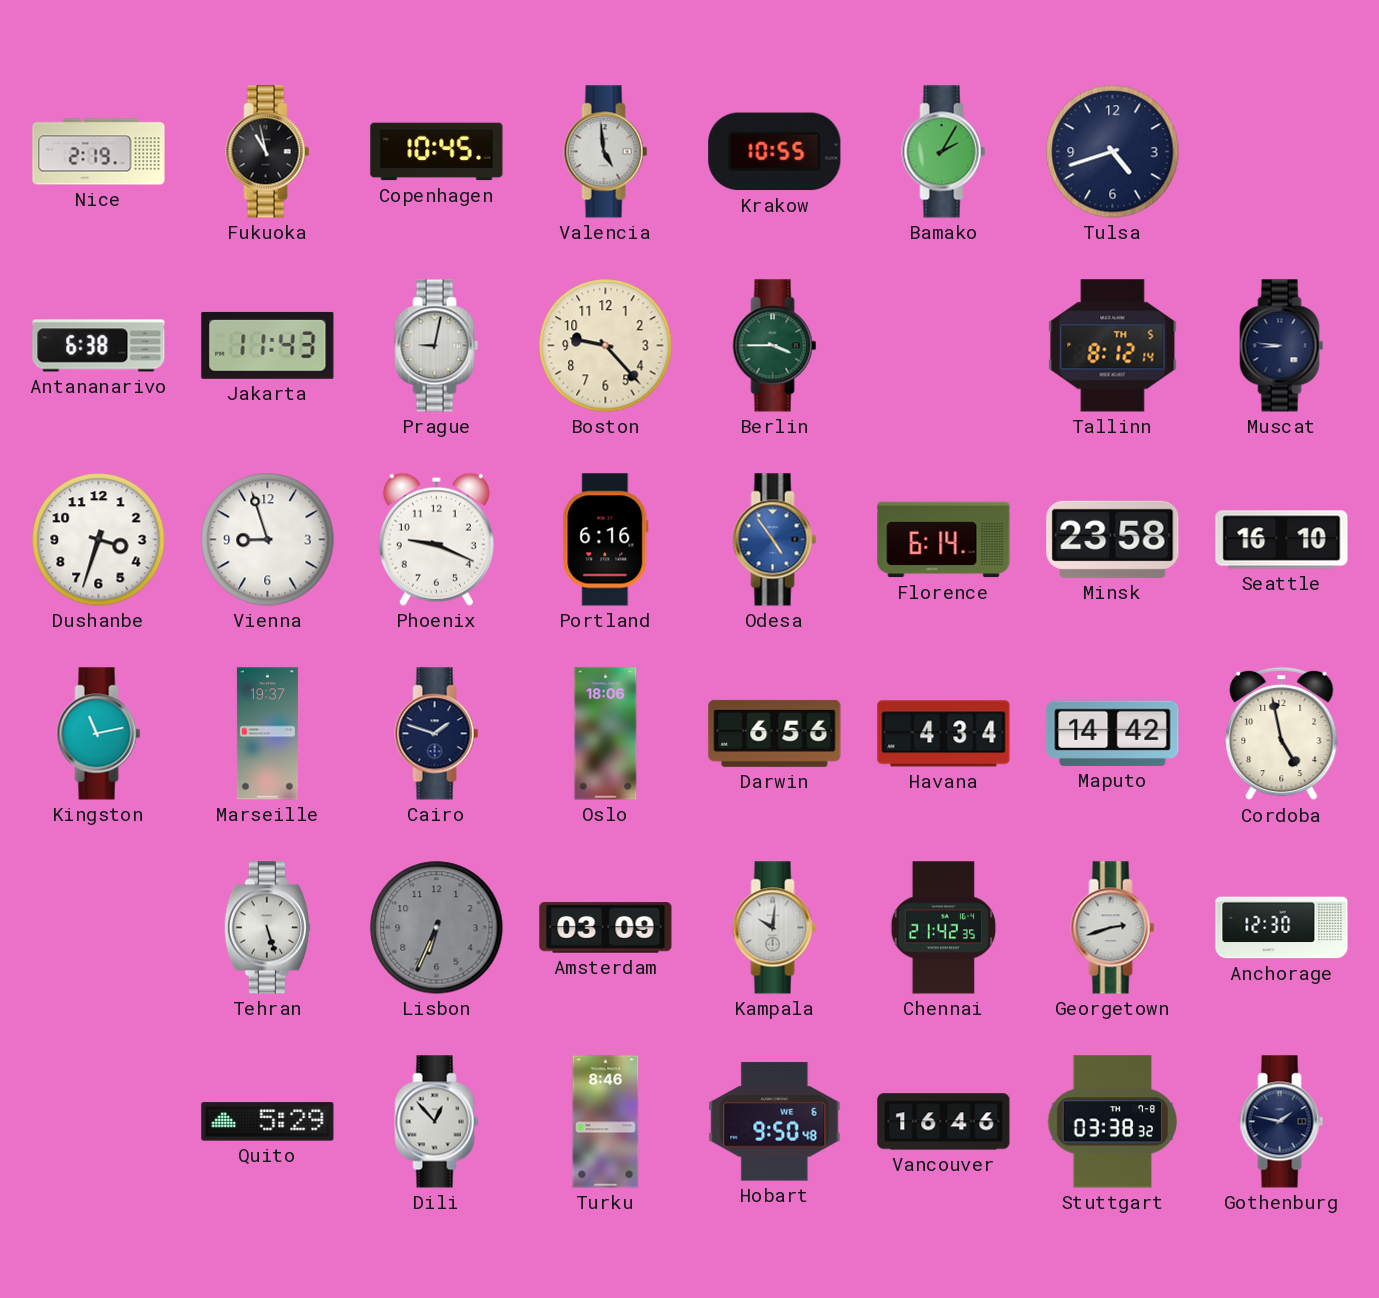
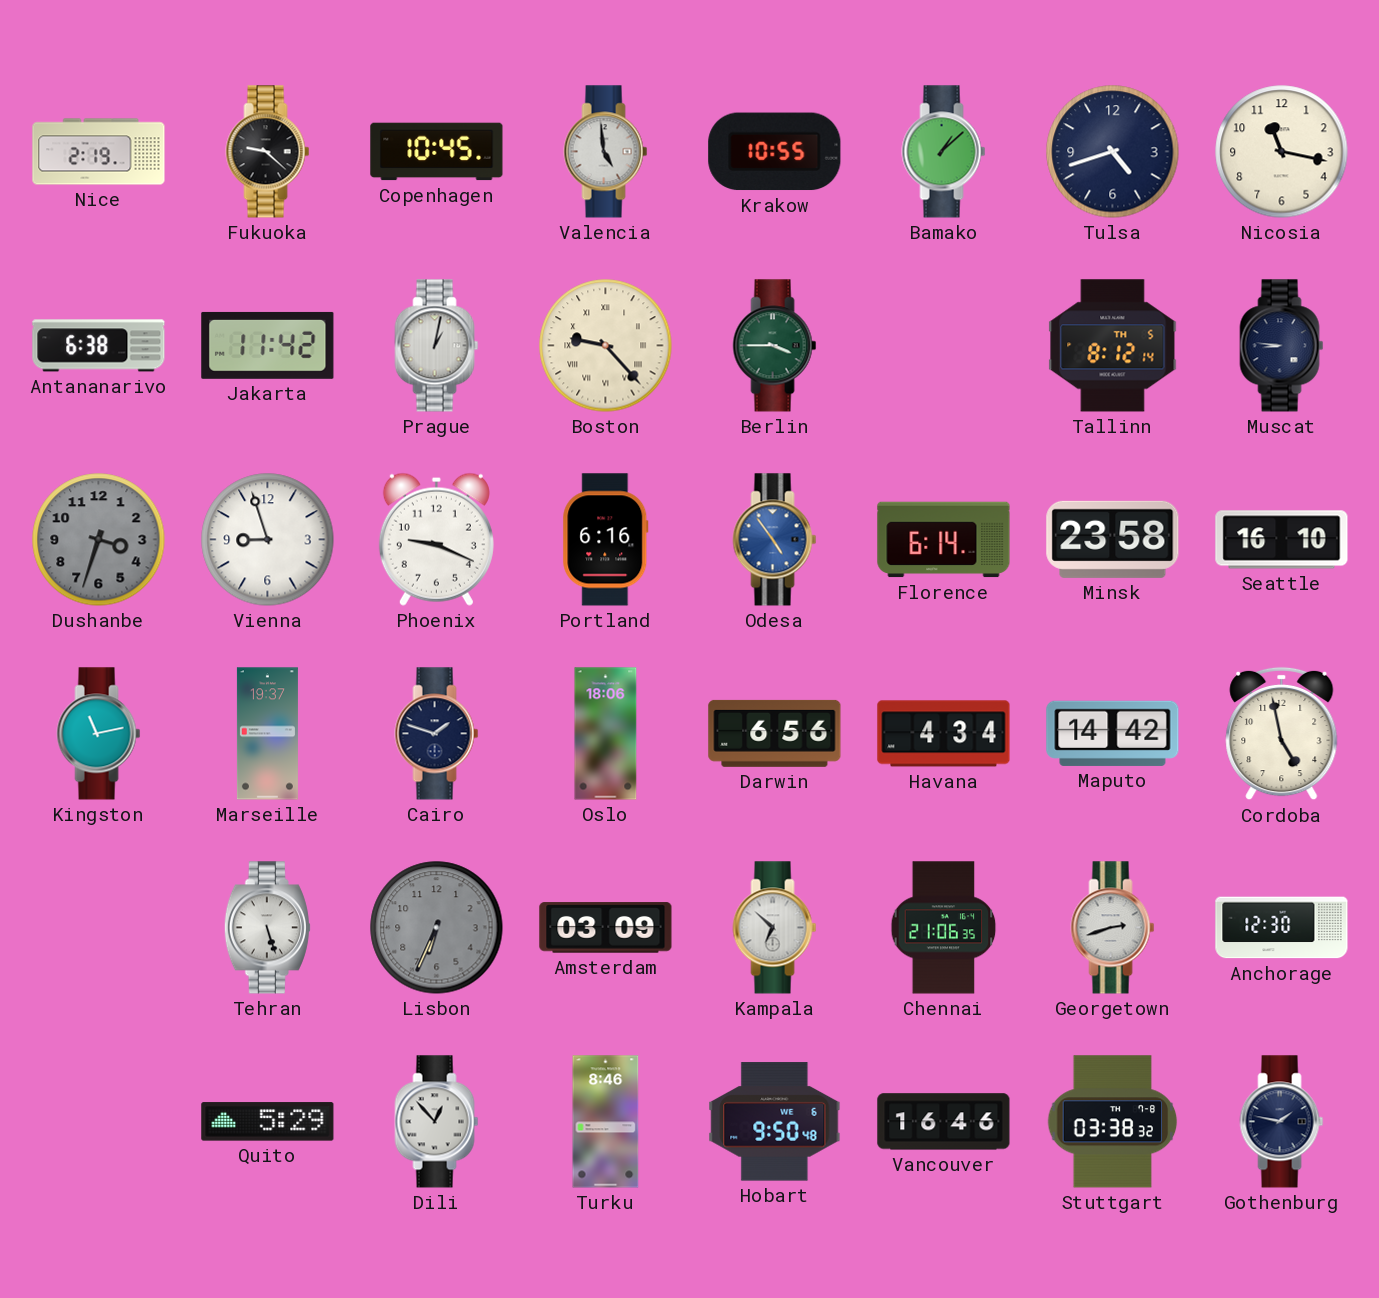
Fukuoka: 10:58 -> 9:22
Bamako: 2:05 -> 1:08
Nicosia: none -> 11:17
Jakarta: 11:43 -> 11:42
Prague: 9:02 -> 1:02
Boston numerals: Arabic -> Roman
Dushanbe dial: white -> grey
Kampala: 10:01 -> 6:52
Chennai: 21:42 -> 21:06
